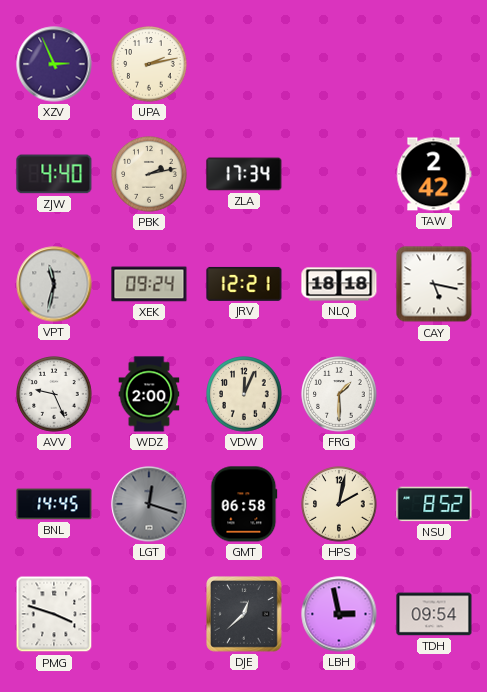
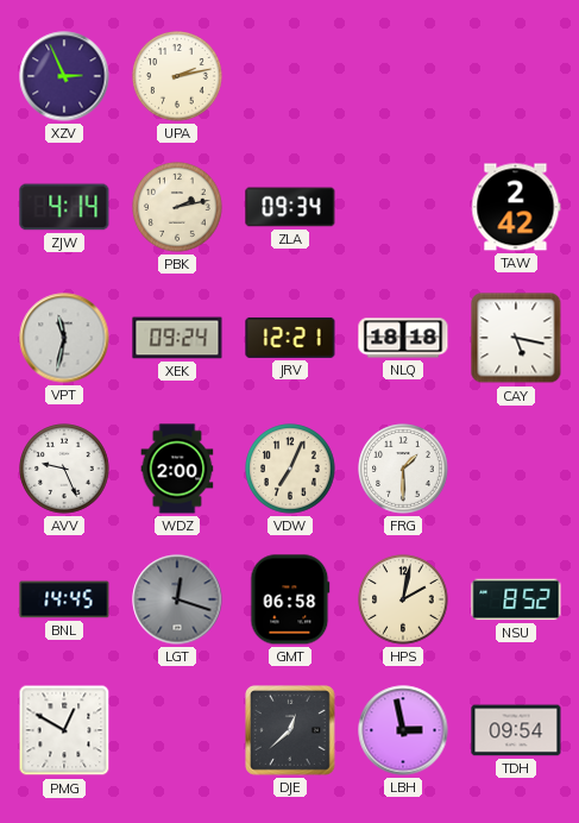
ZJW: 4:40 -> 4:14
ZLA: 17:34 -> 09:34
VDW: 12:04 -> 7:04
PMG: 3:48 -> 12:50
